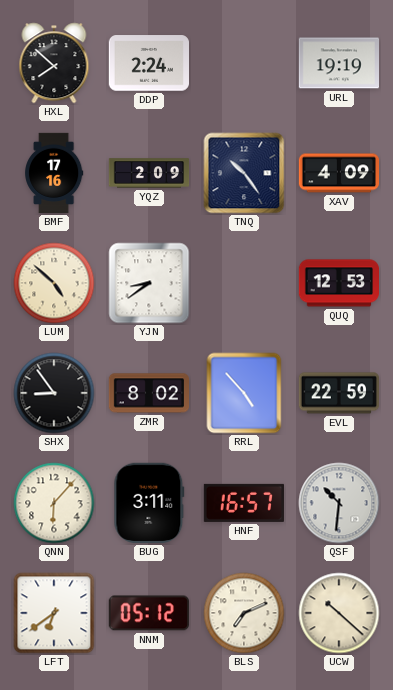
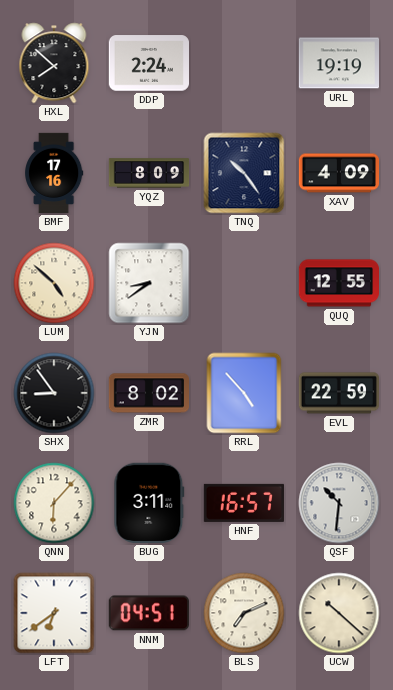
YQZ: 2:09 -> 8:09
QUQ: 12:53 -> 12:55
NNM: 05:12 -> 04:51
